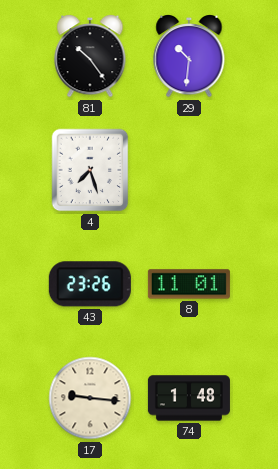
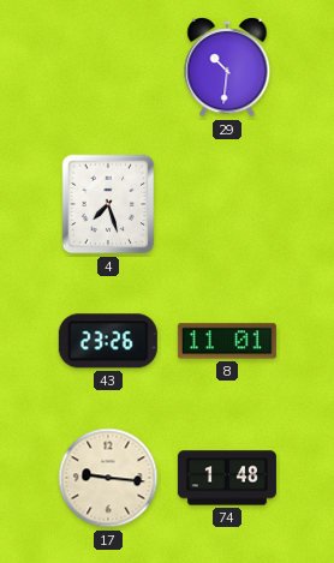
81: 10:24 -> none
